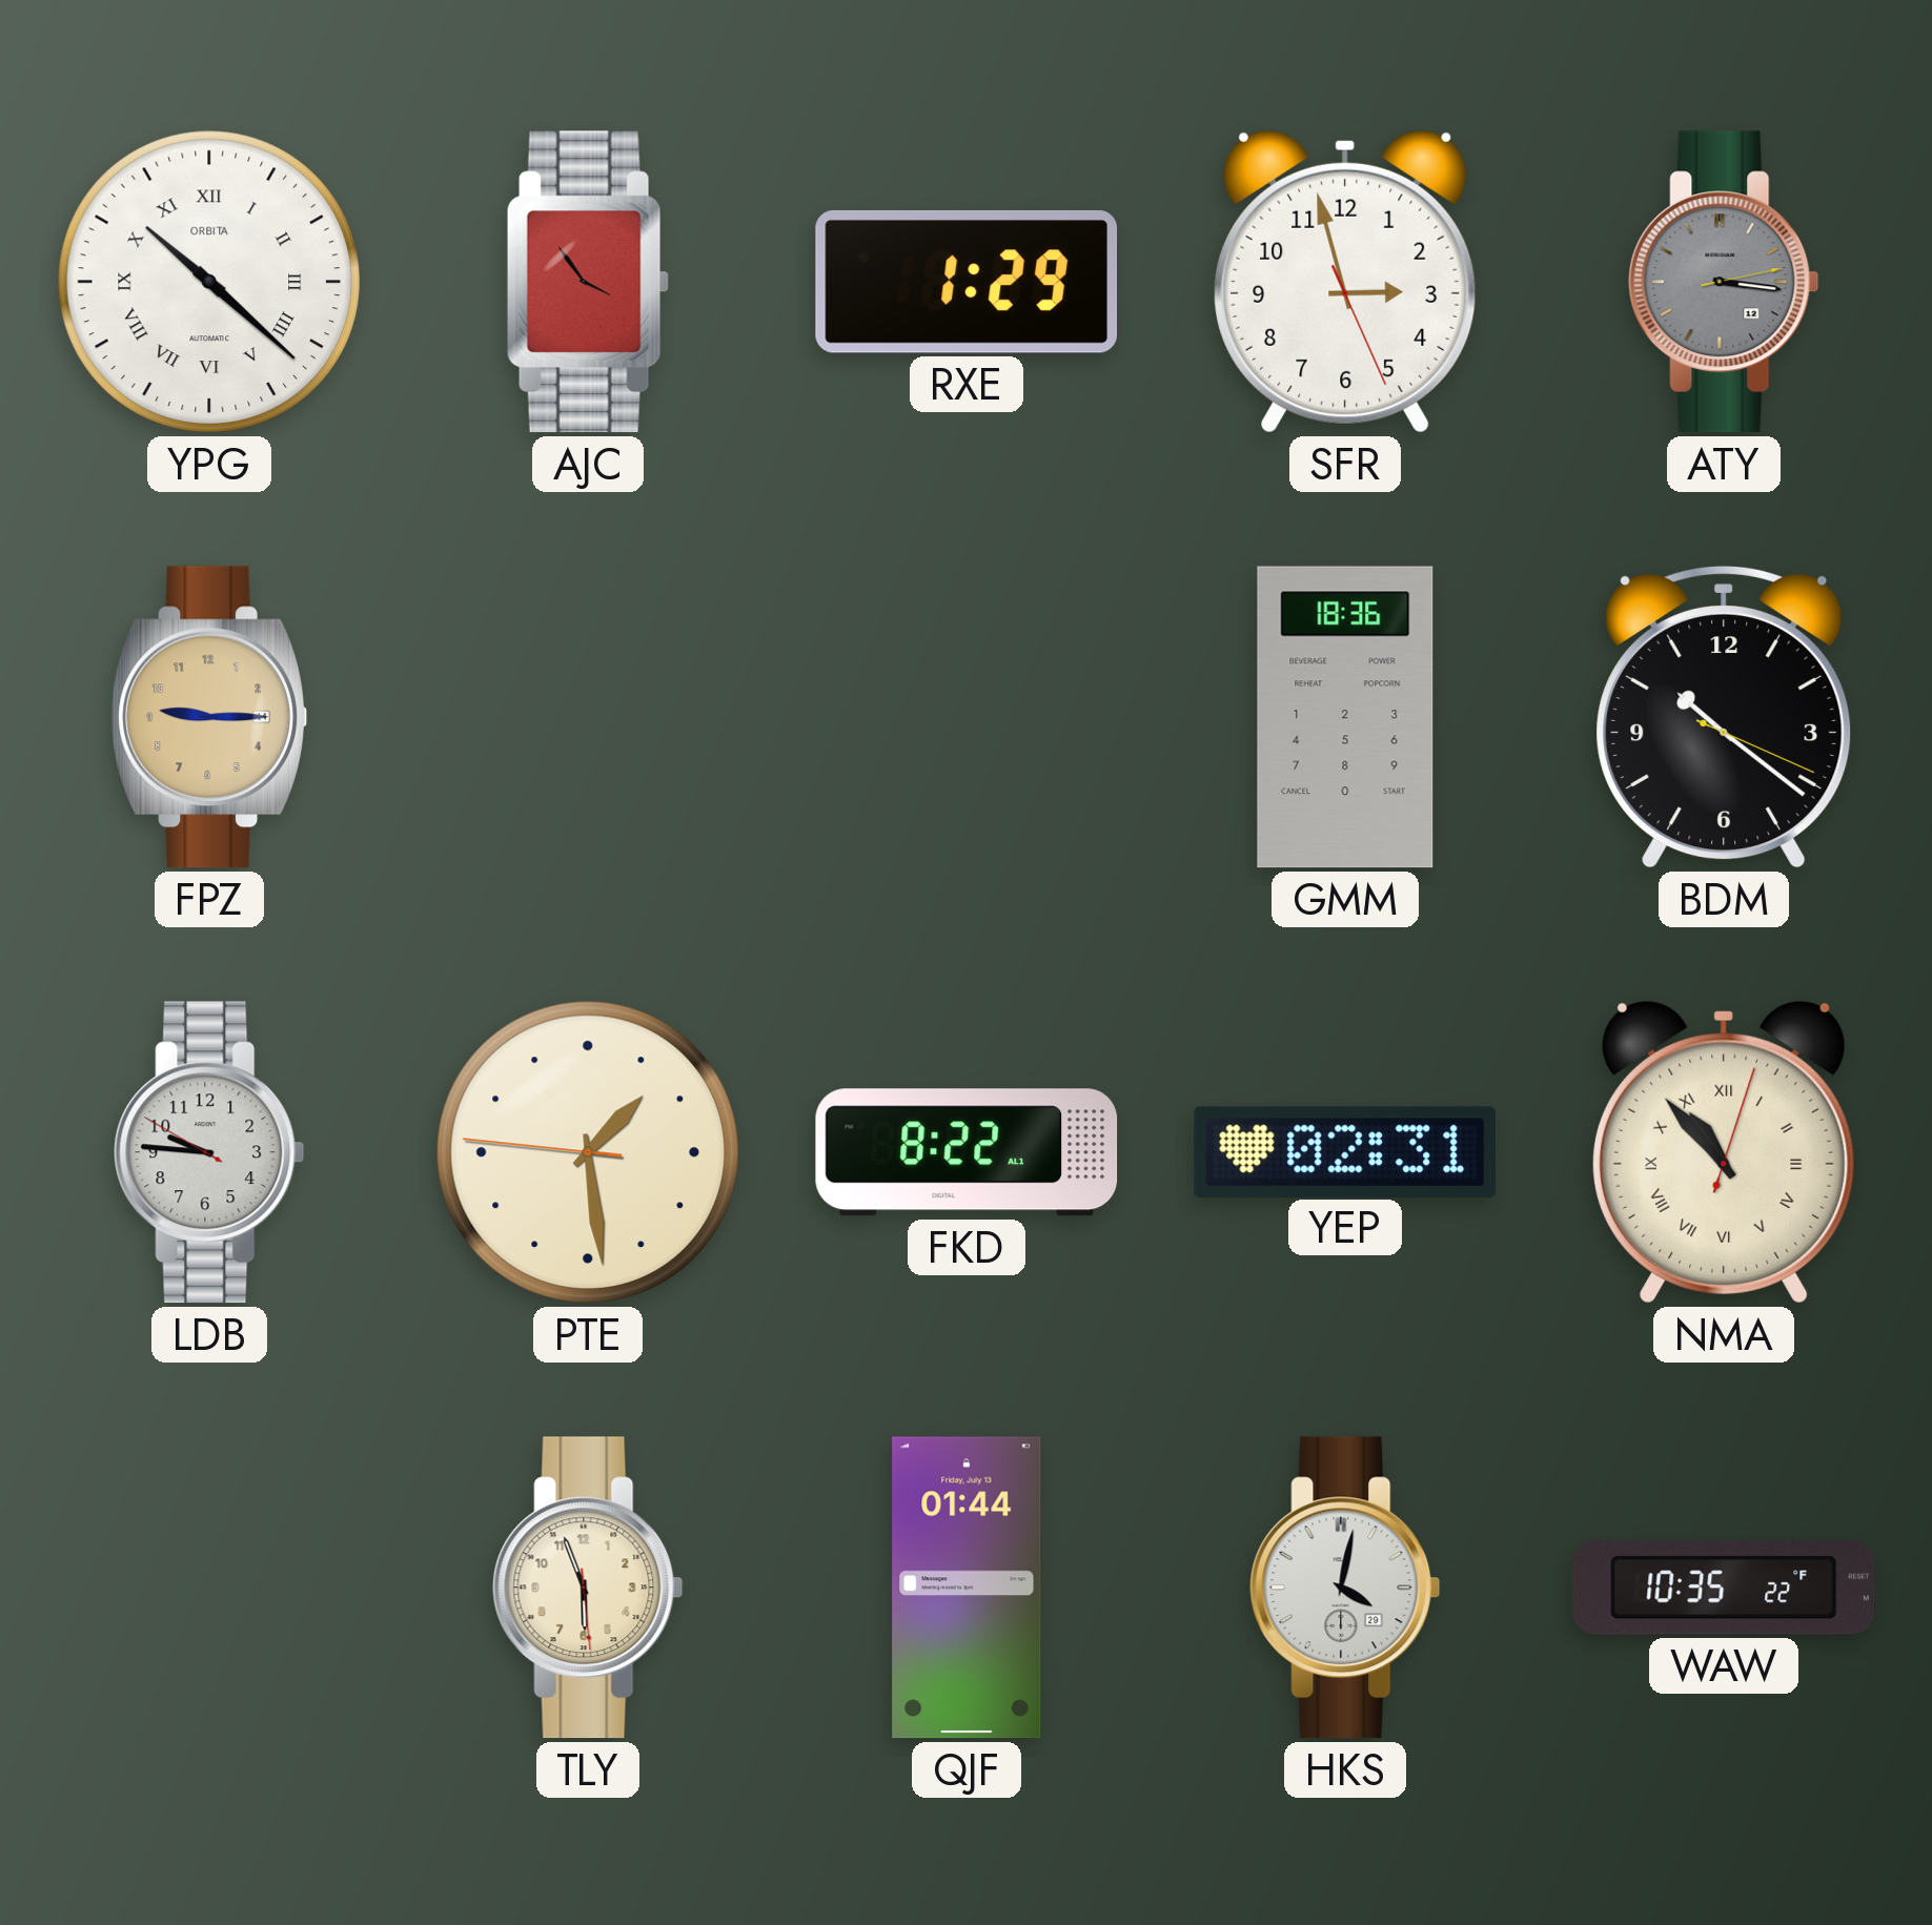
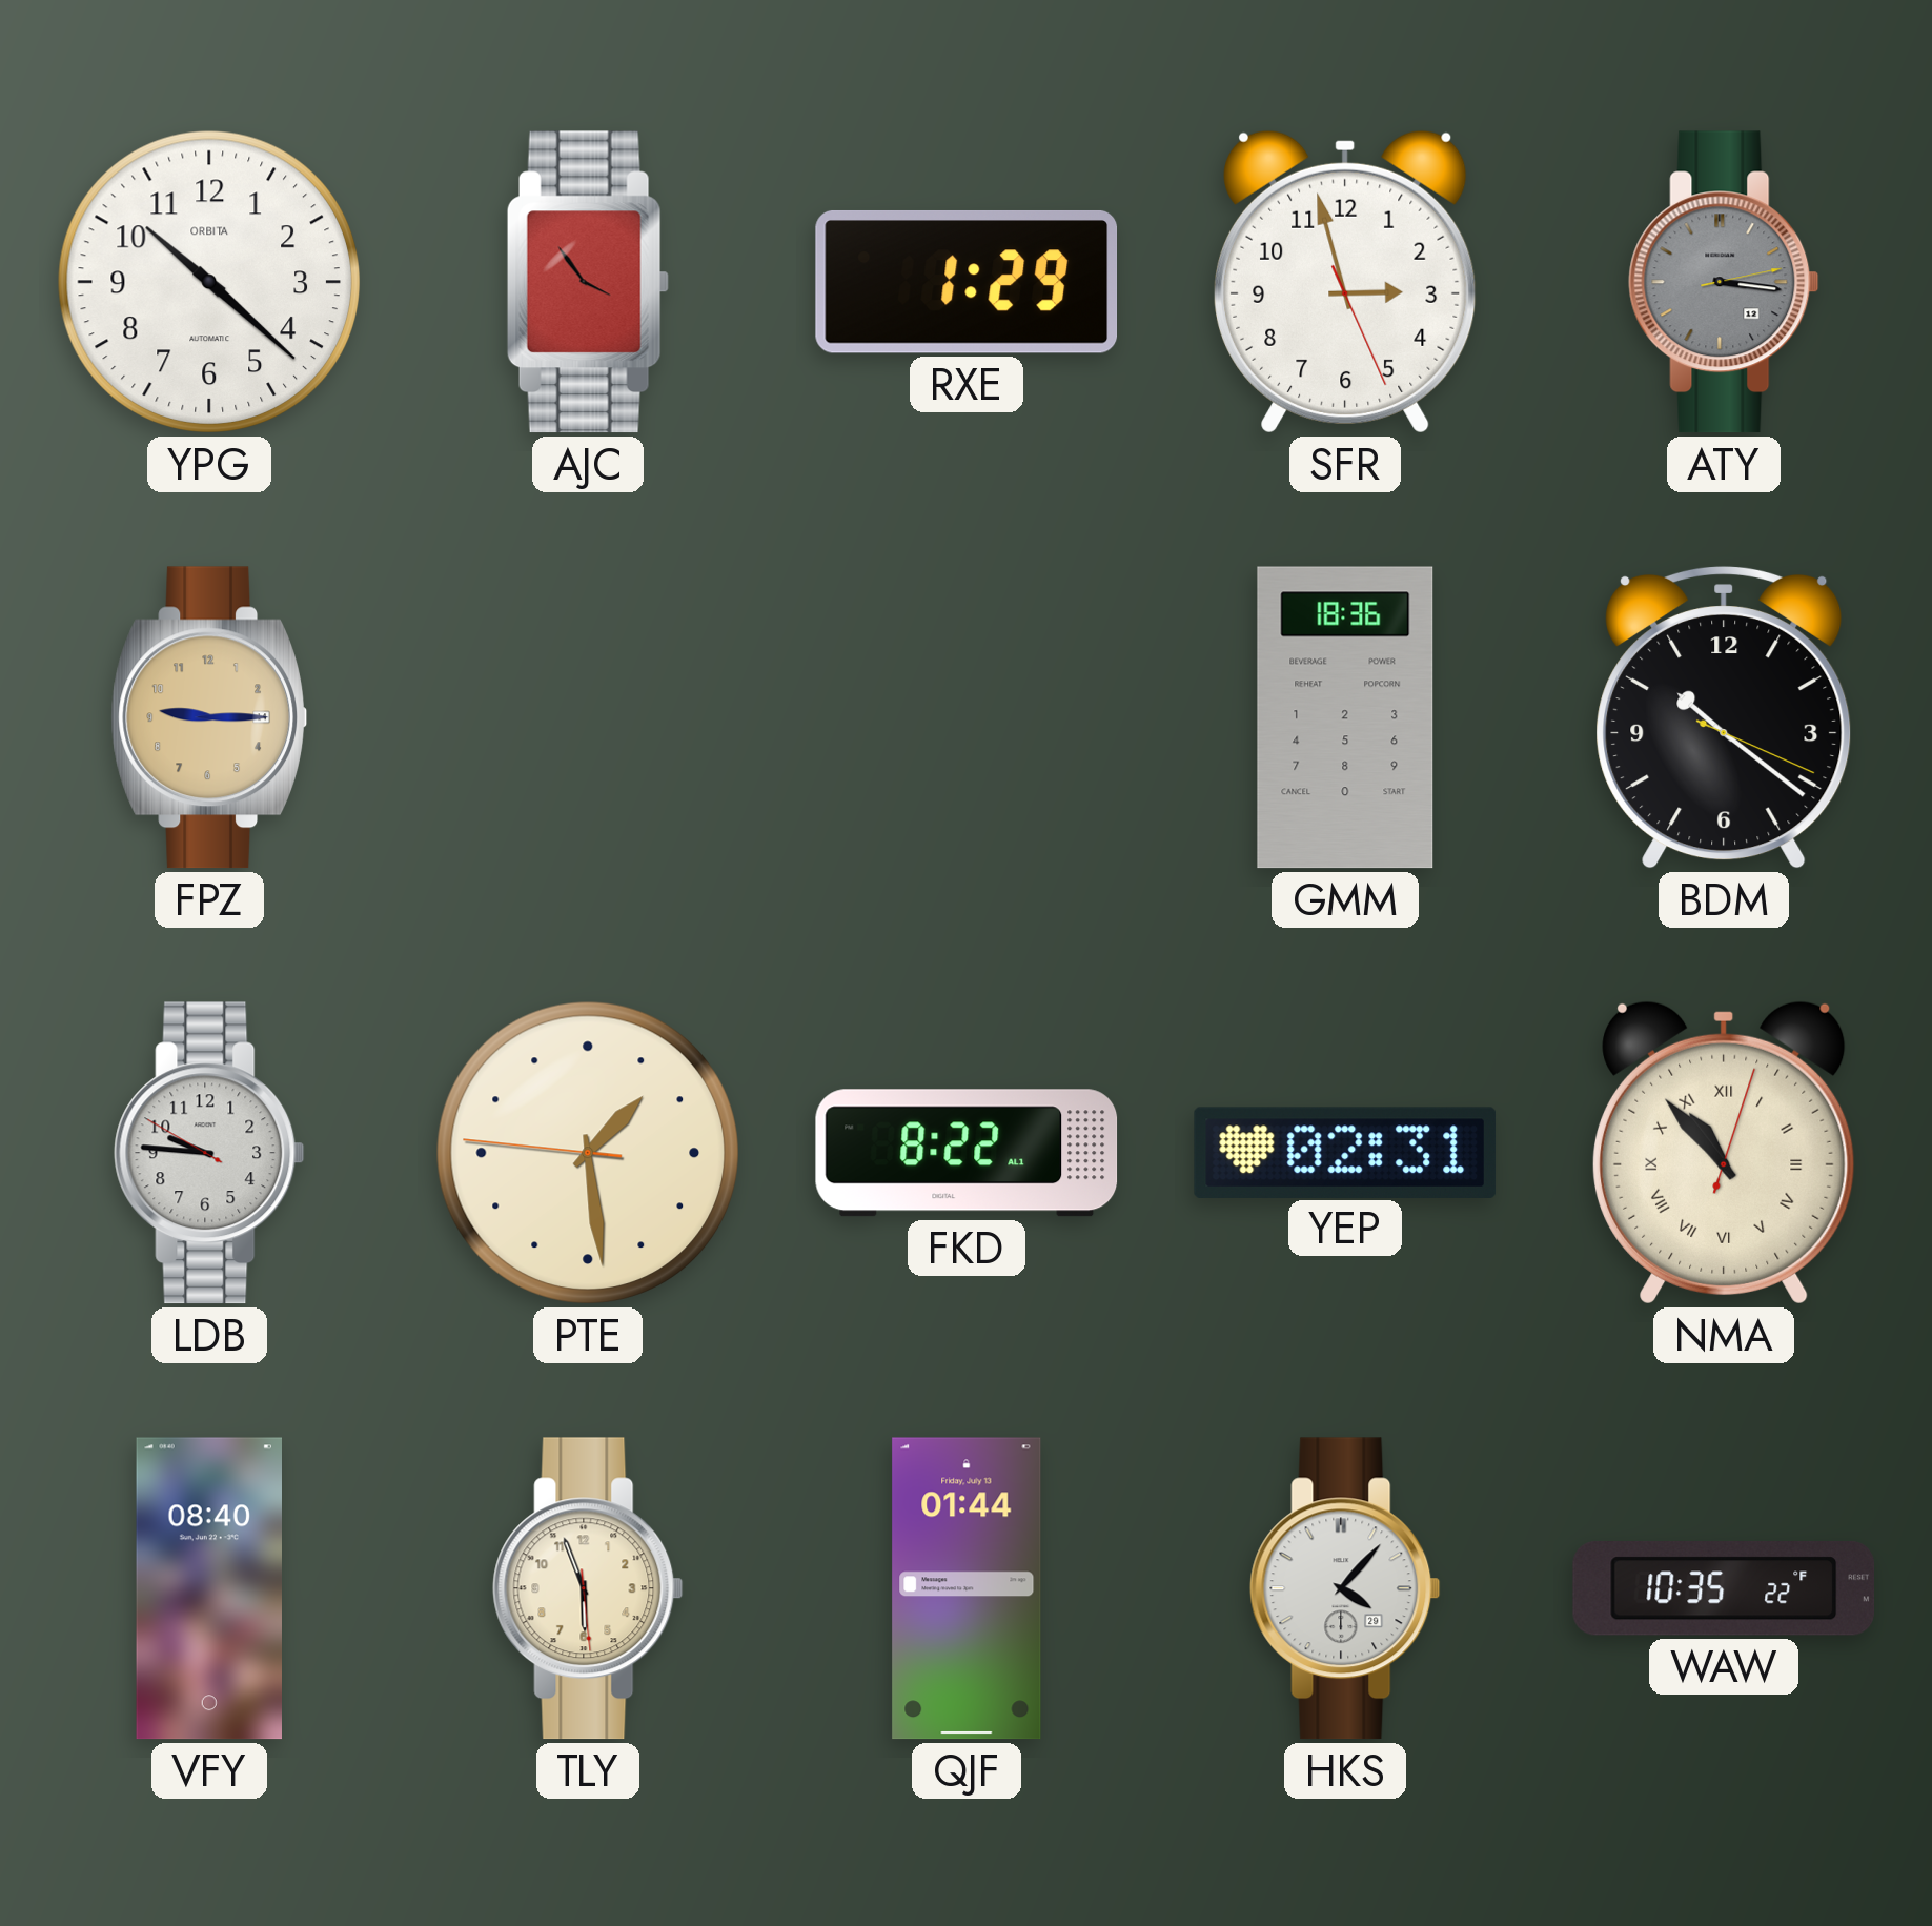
YPG numerals: Roman -> Arabic
VFY: none -> 08:40
HKS: 4:02 -> 4:07
